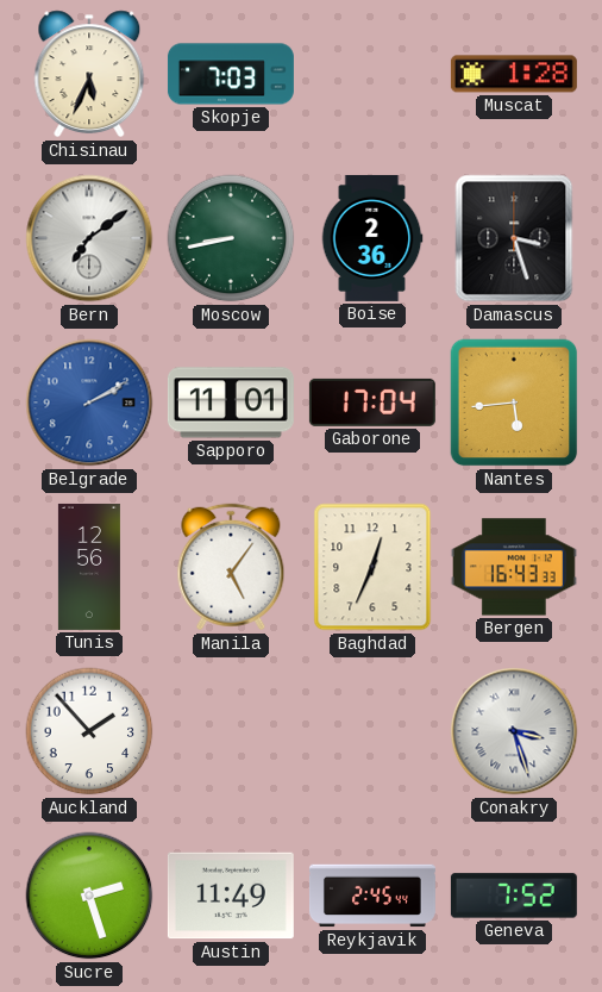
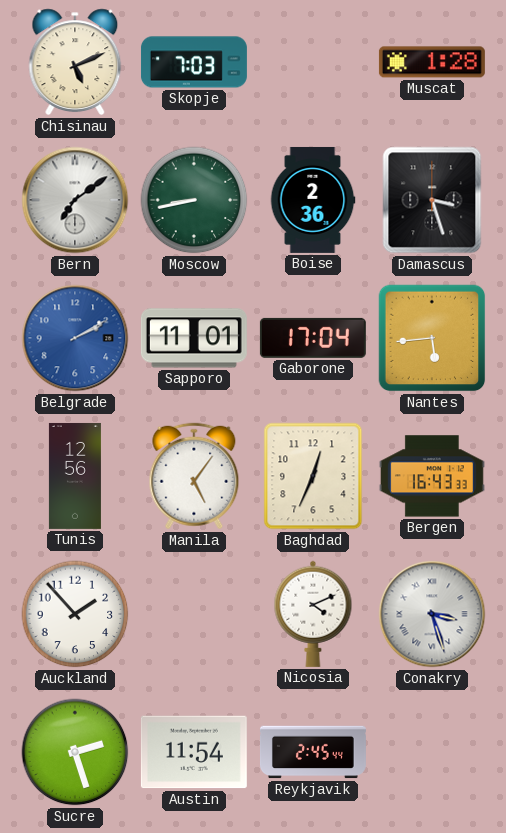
Chisinau: 5:34 -> 5:11
Nicosia: none -> 4:11
Austin: 11:49 -> 11:54
Geneva: 7:52 -> none
